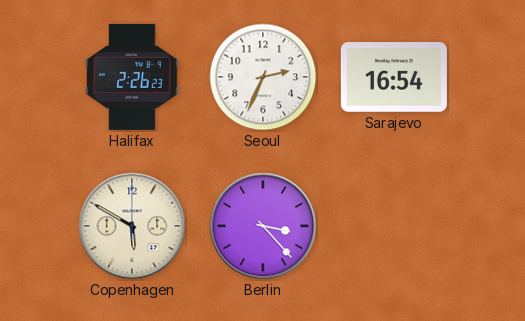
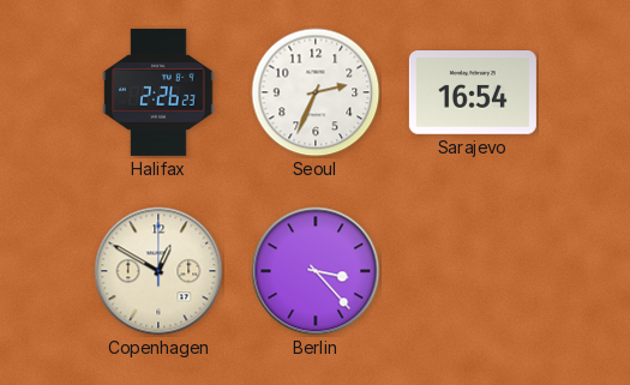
Copenhagen: 5:50 -> 12:50
